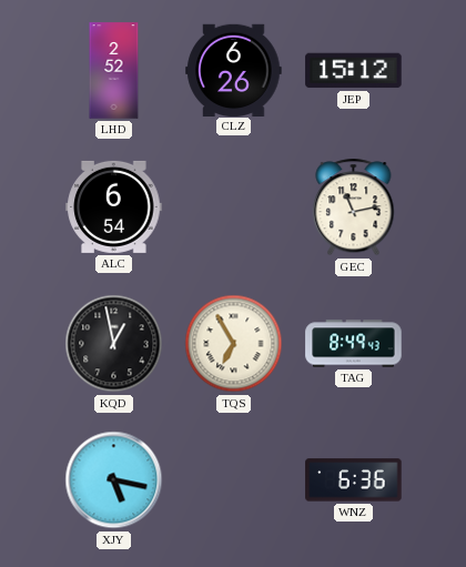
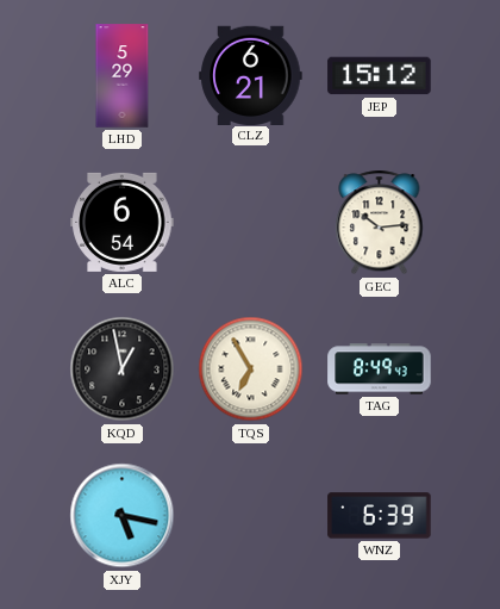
LHD: 2:52 -> 5:29
CLZ: 6:26 -> 6:21
GEC: 11:13 -> 10:14
WNZ: 6:36 -> 6:39
